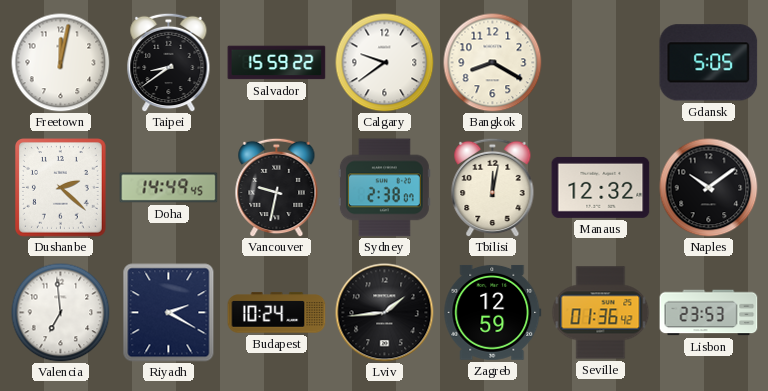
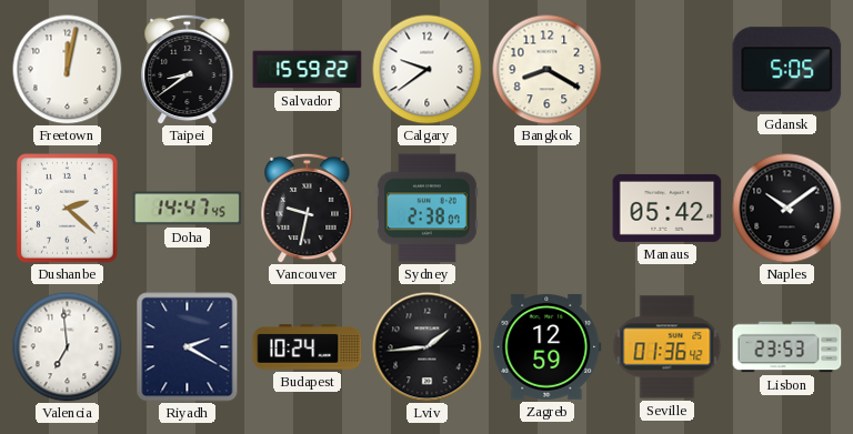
Doha: 14:49 -> 14:47
Tbilisi: 12:02 -> none
Manaus: 12:32 -> 05:42
